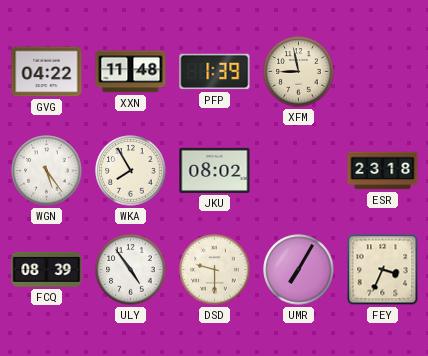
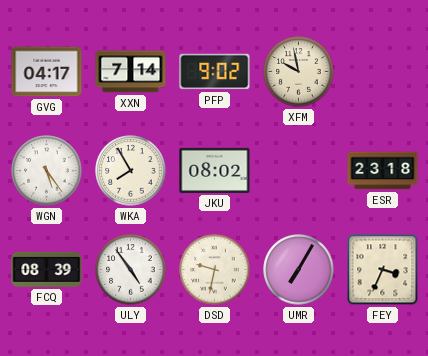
GVG: 04:22 -> 04:17
XXN: 11:48 -> 7:14
PFP: 1:39 -> 9:02
XFM: 8:58 -> 9:58
DSD: 9:30 -> 9:32
